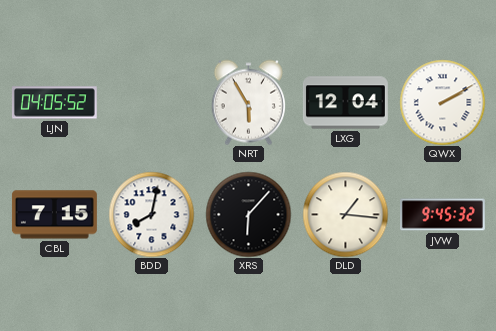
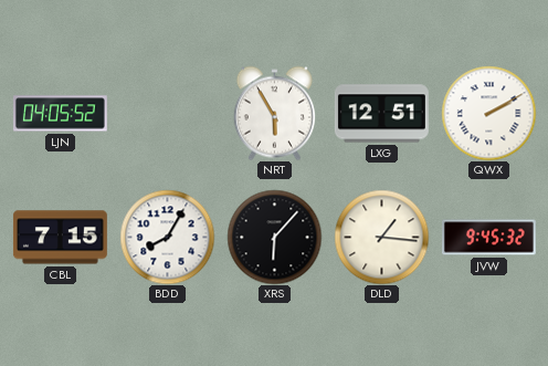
LXG: 12:04 -> 12:51
BDD: 8:02 -> 8:05
